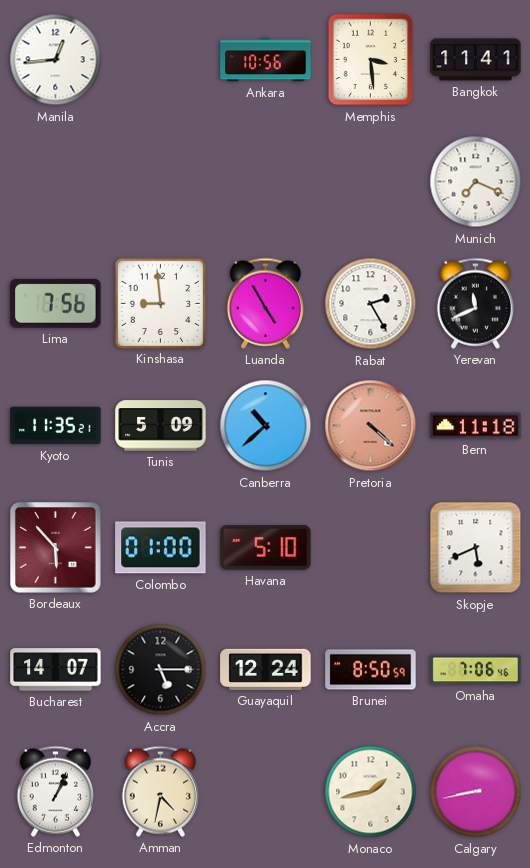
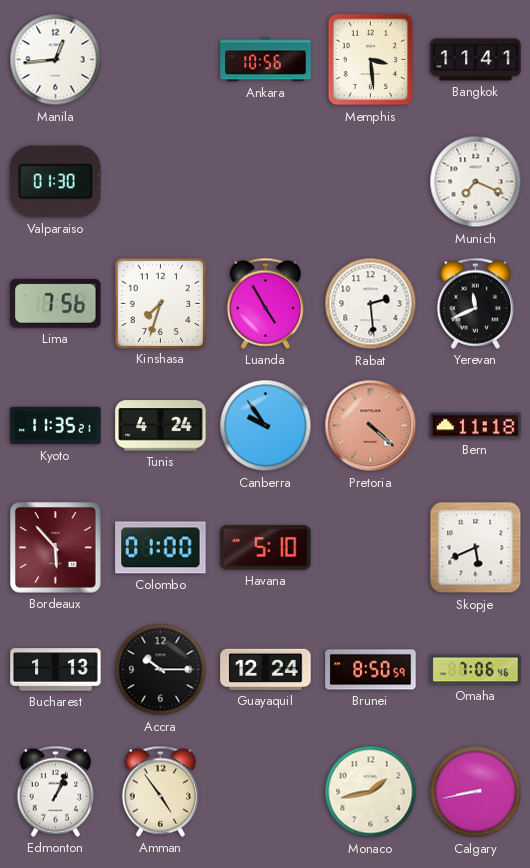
Valparaiso: none -> 01:30
Kinshasa: 8:59 -> 7:33
Rabat: 2:25 -> 2:29
Tunis: 5:09 -> 4:24
Canberra: 10:38 -> 9:54
Bucharest: 14:07 -> 1:13
Accra: 5:15 -> 10:15
Amman: 4:32 -> 4:54
